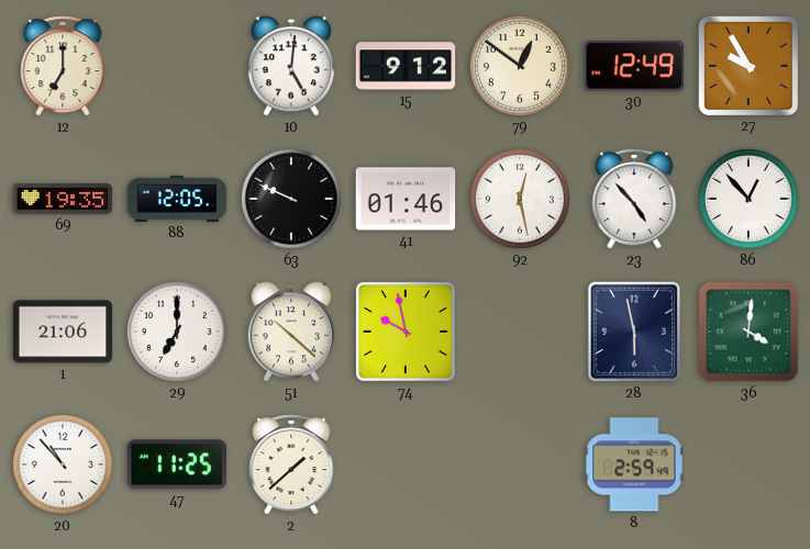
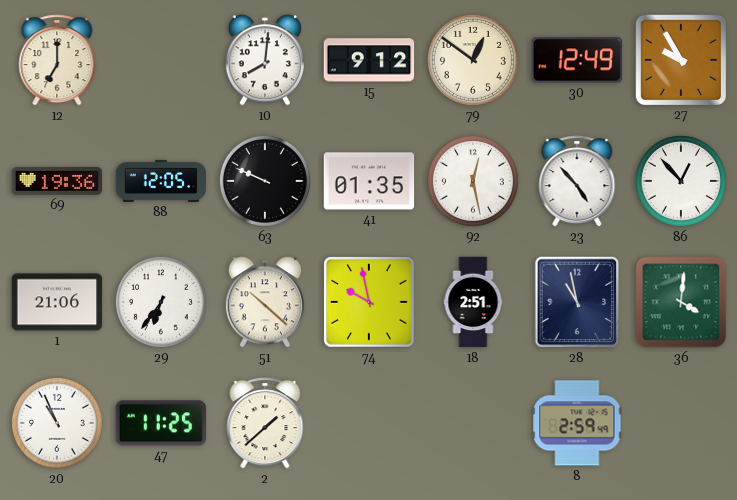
10: 5:01 -> 8:01
69: 19:35 -> 19:36
41: 01:46 -> 01:35
29: 7:00 -> 6:36
18: none -> 2:51
28: 5:58 -> 10:58
20: 10:53 -> 10:56
